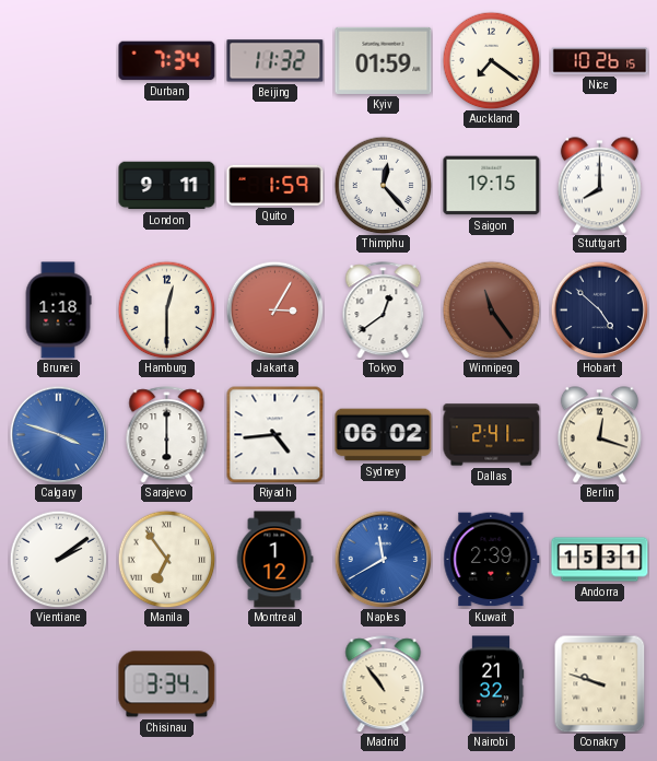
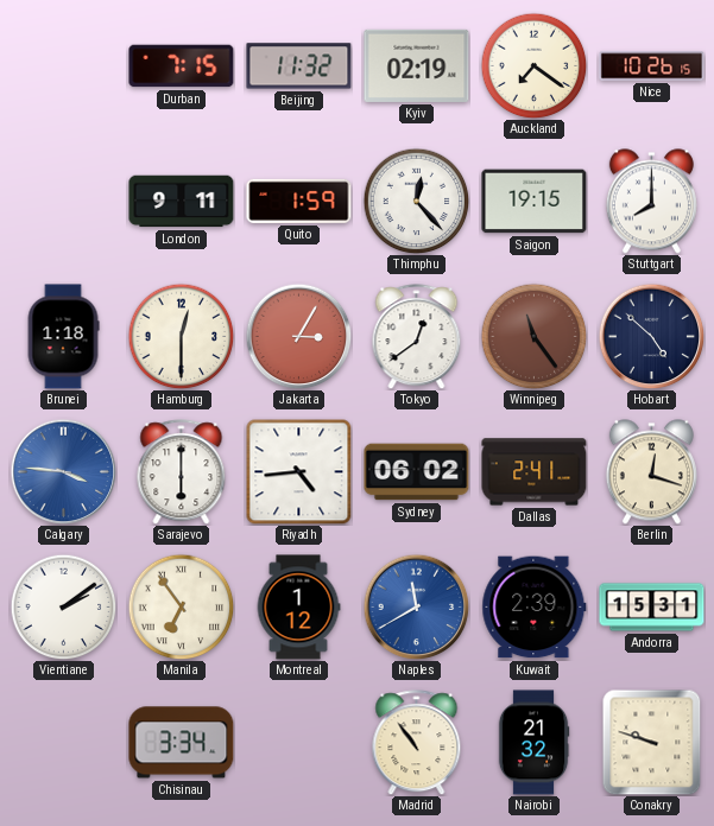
Durban: 7:34 -> 7:15
Kyiv: 01:59 -> 02:19
Calgary: 3:48 -> 3:46
